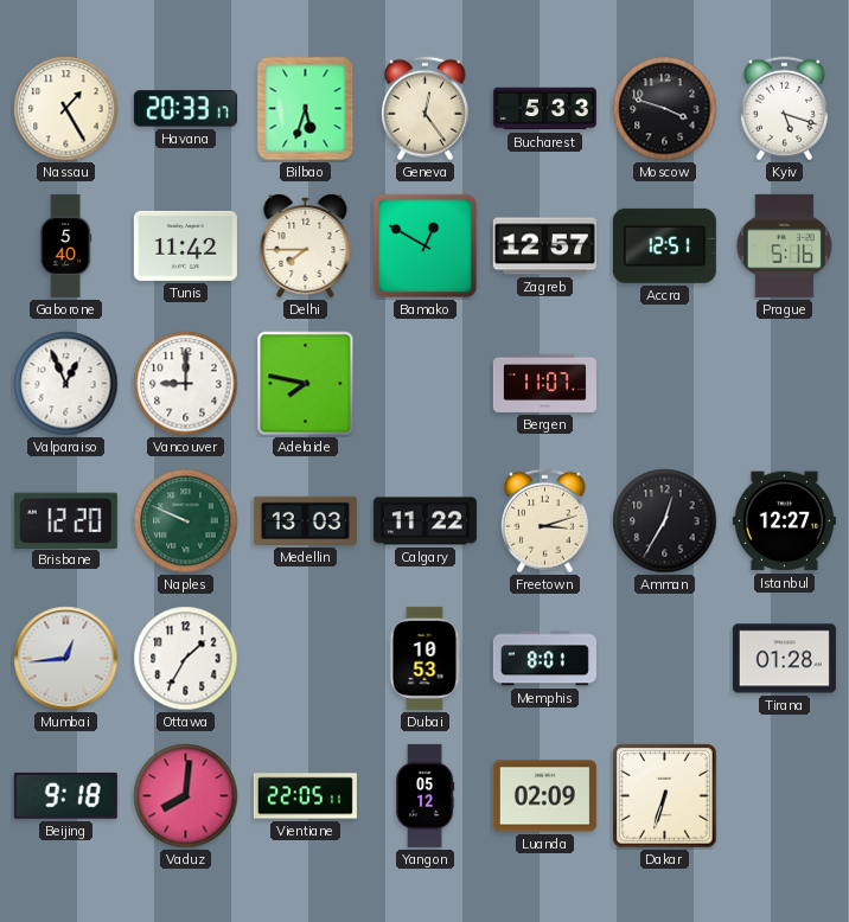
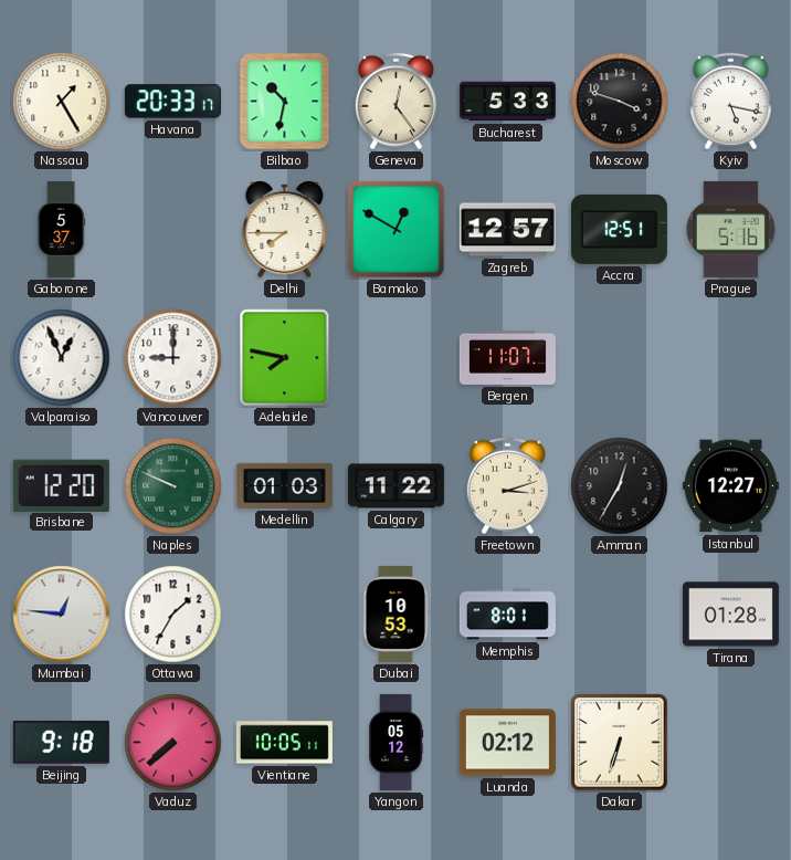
Bilbao: 5:33 -> 10:32
Kyiv: 5:18 -> 5:17
Gaborone: 5:40 -> 5:37
Tunis: 11:42 -> none
Medellin: 13:03 -> 01:03
Mumbai: 12:44 -> 12:46
Vaduz: 8:01 -> 7:38
Vientiane: 22:05 -> 10:05
Luanda: 02:09 -> 02:12
